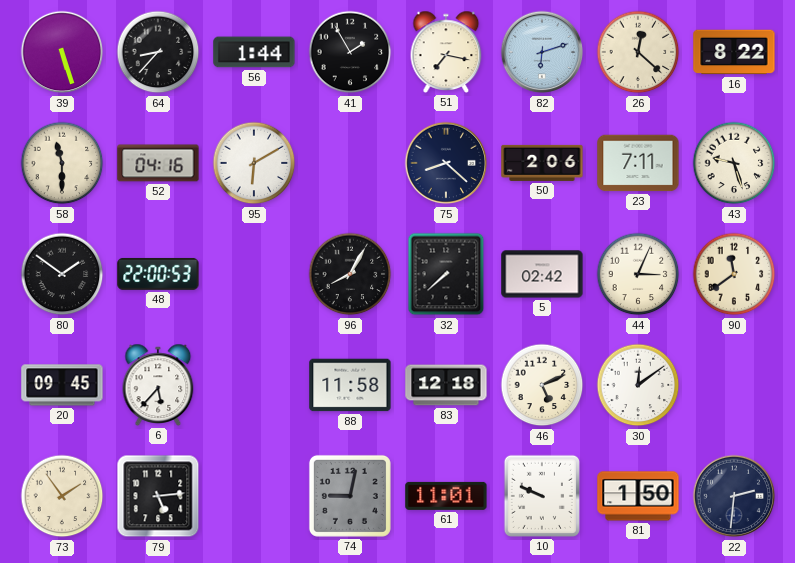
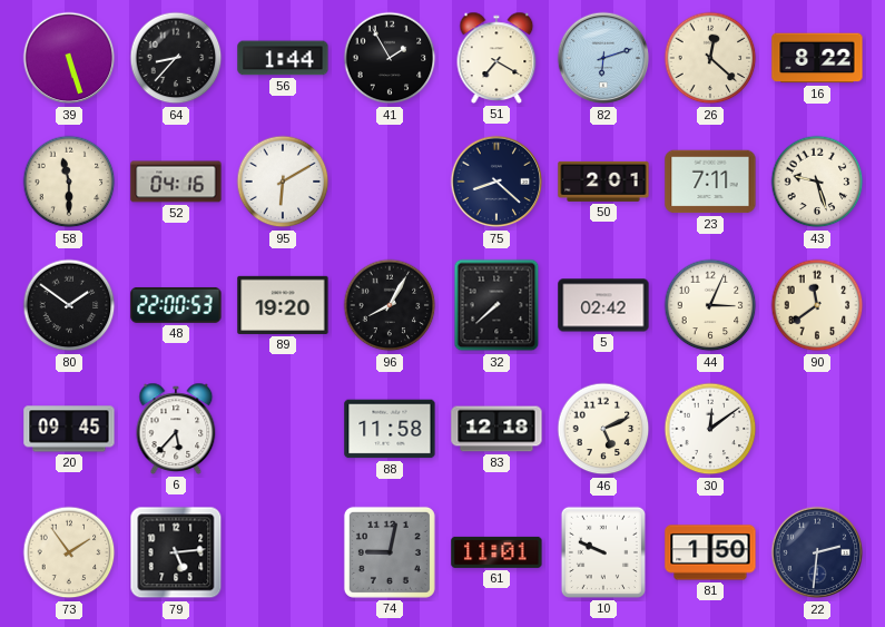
51: 7:17 -> 7:20
50: 2:06 -> 2:01
89: none -> 19:20
